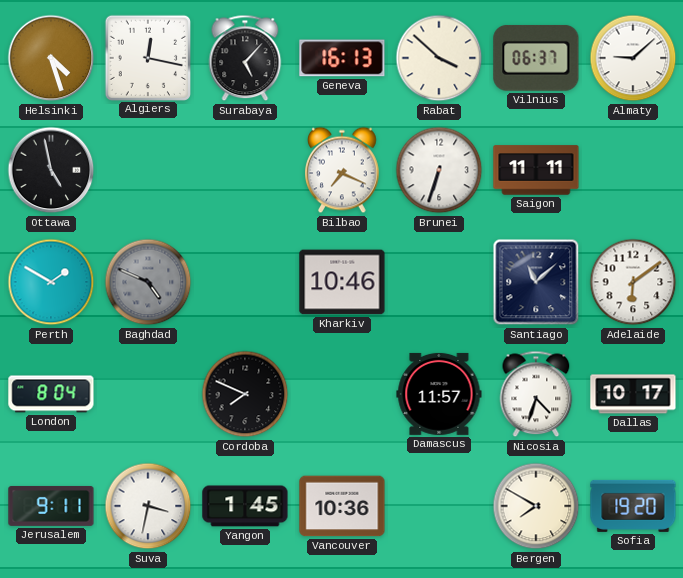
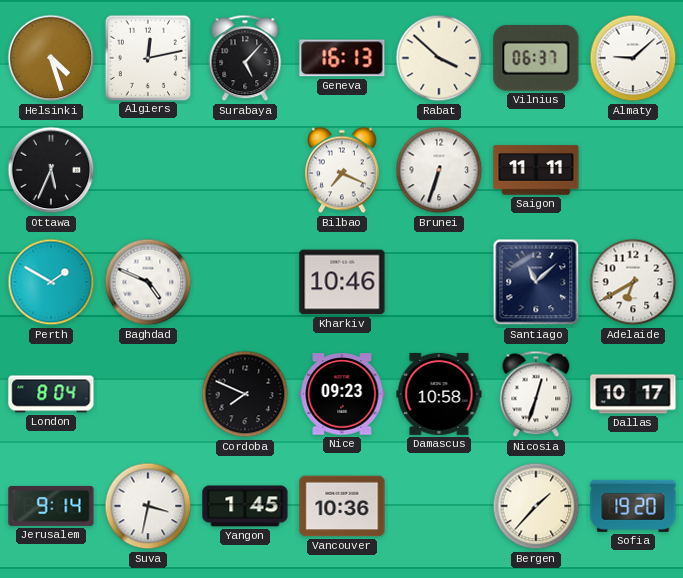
Algiers: 12:17 -> 12:13
Ottawa: 4:58 -> 5:34
Baghdad dial: grey -> white
Adelaide: 6:09 -> 6:40
Nice: none -> 09:23
Damascus: 11:57 -> 10:58
Nicosia: 4:33 -> 12:33
Jerusalem: 9:11 -> 9:14
Bergen: 7:50 -> 1:37
